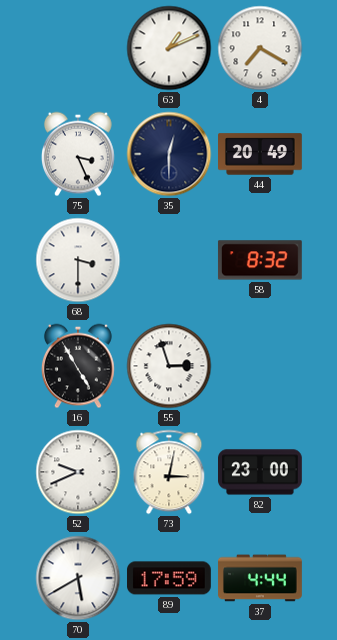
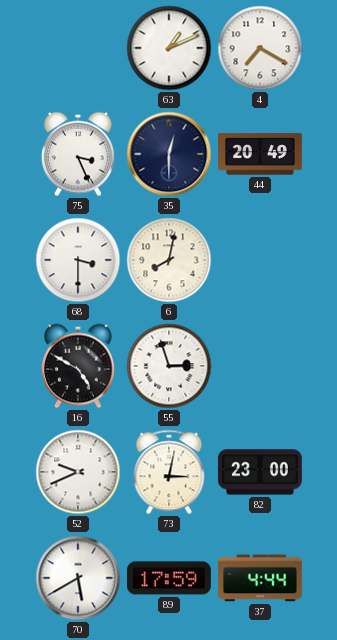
6: none -> 8:02
58: 8:32 -> none
16: 4:55 -> 4:50
